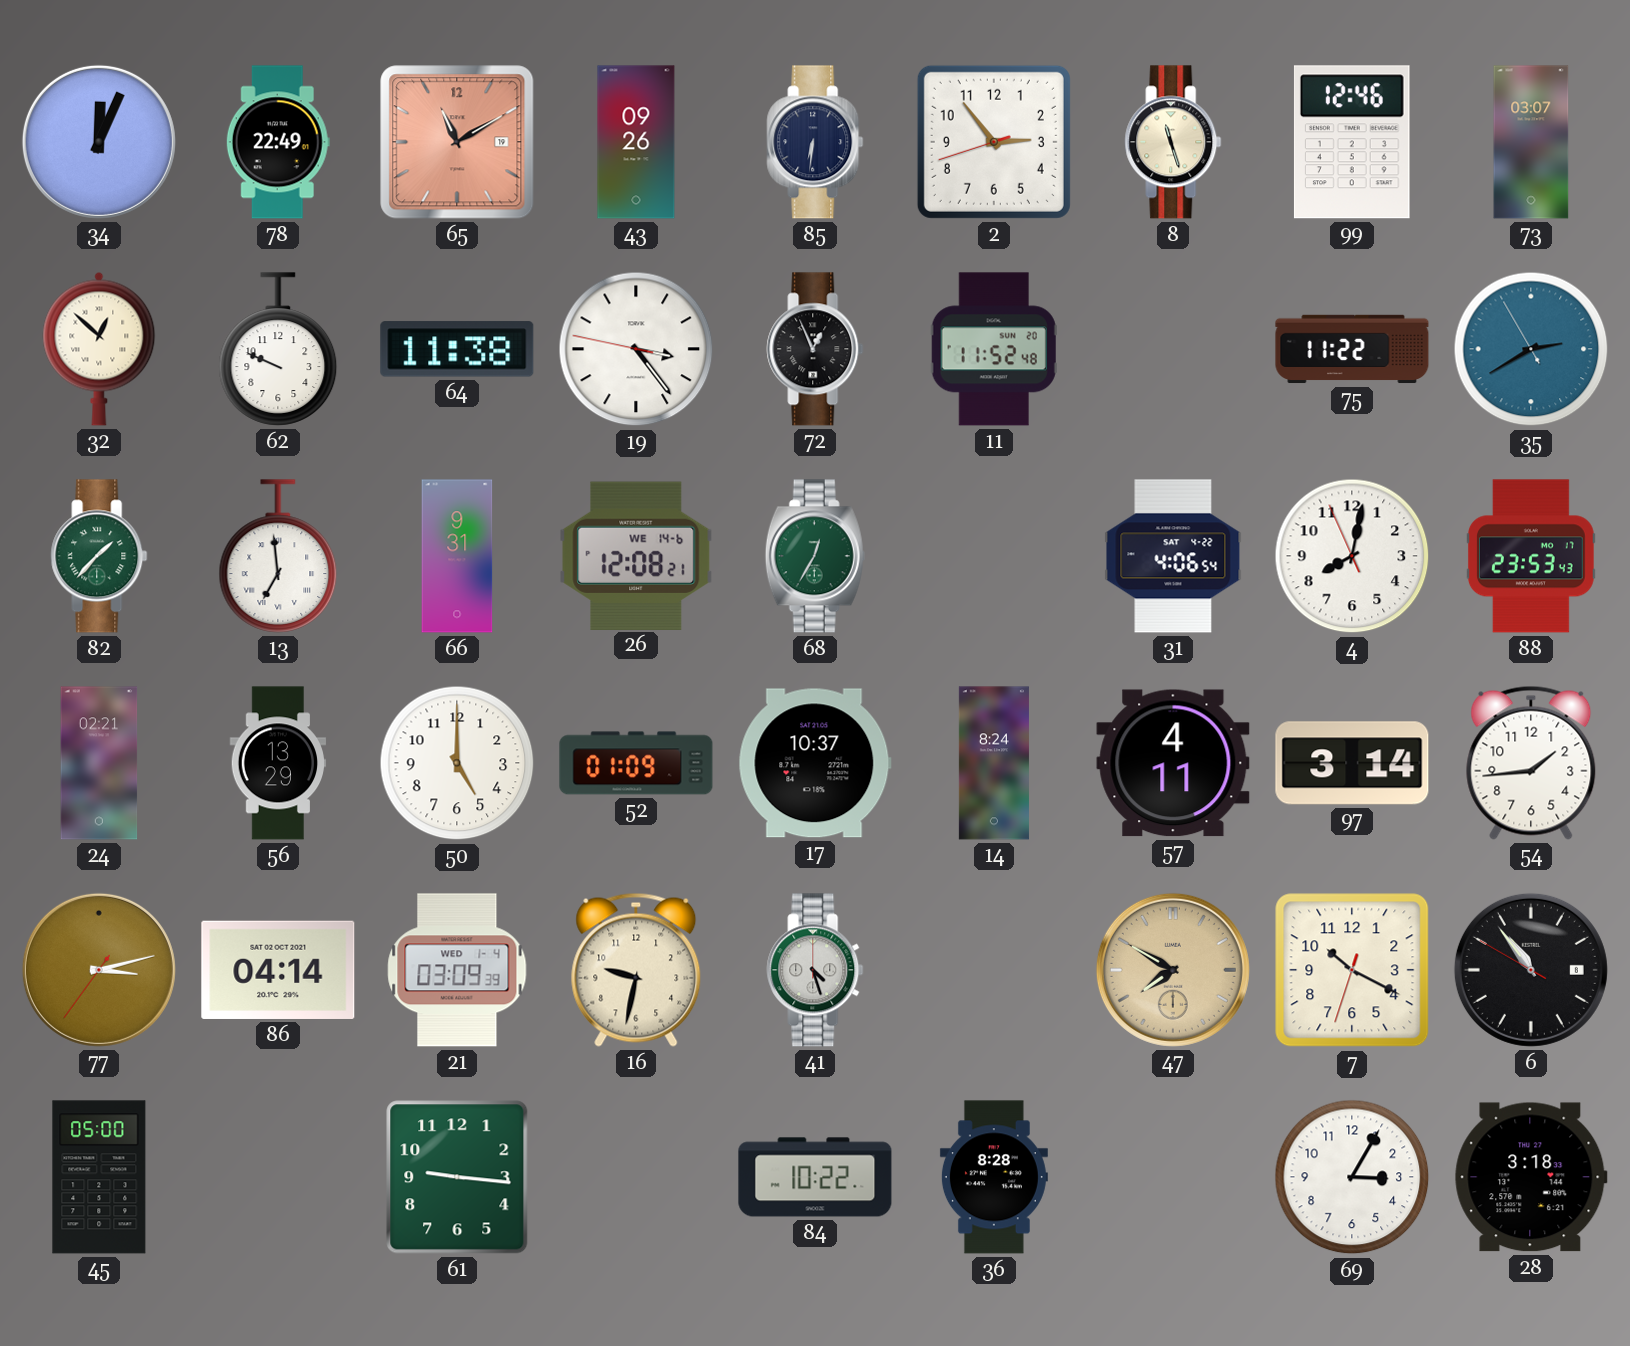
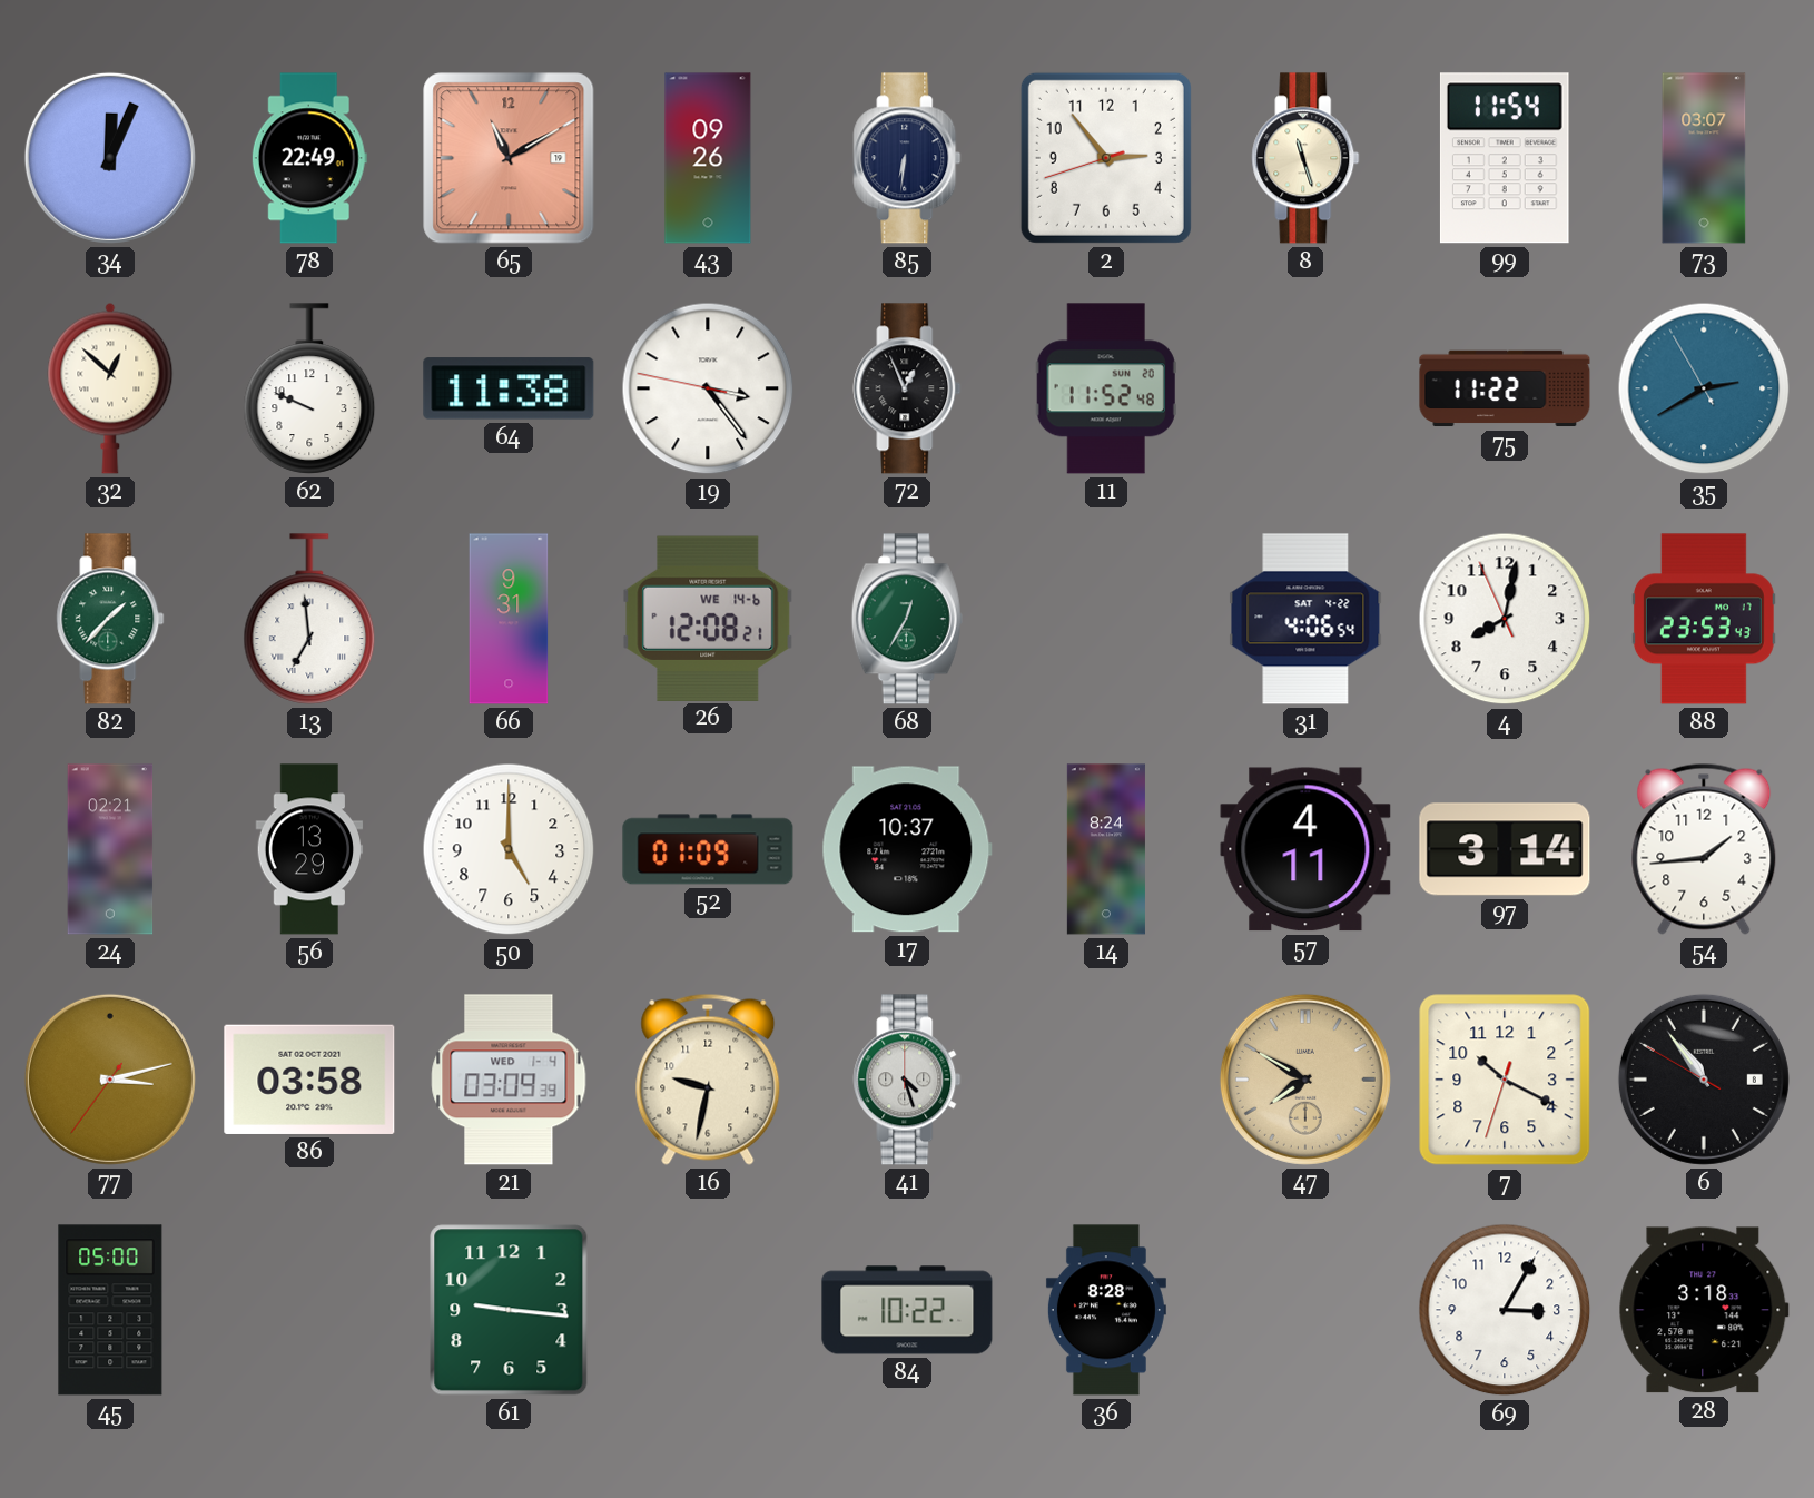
99: 12:46 -> 11:54
86: 04:14 -> 03:58
